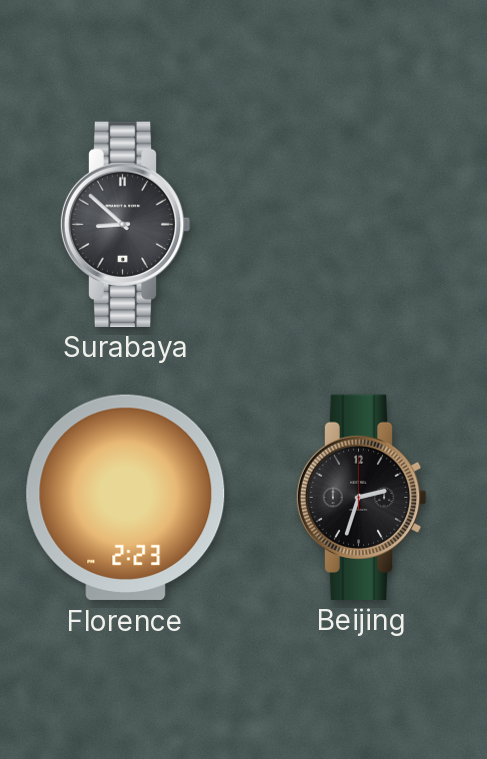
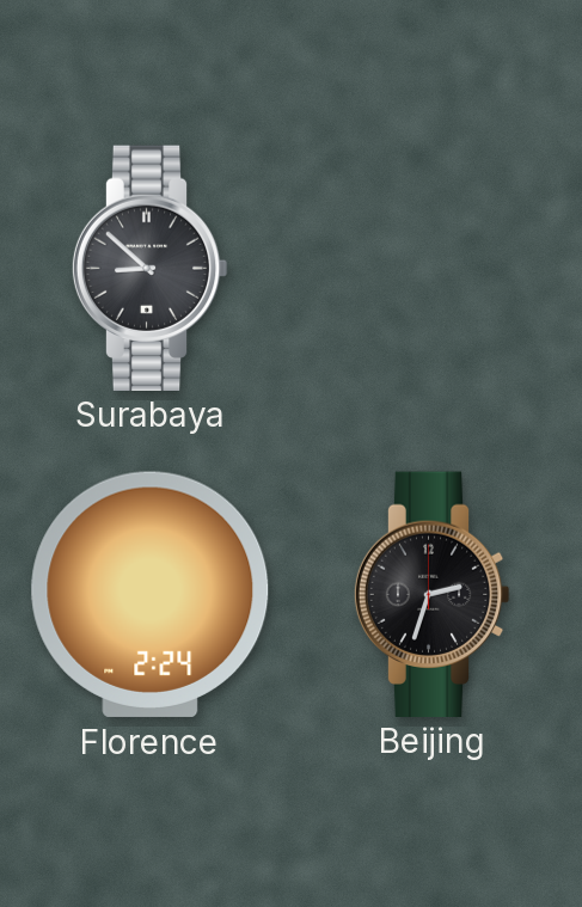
Florence: 2:23 -> 2:24
